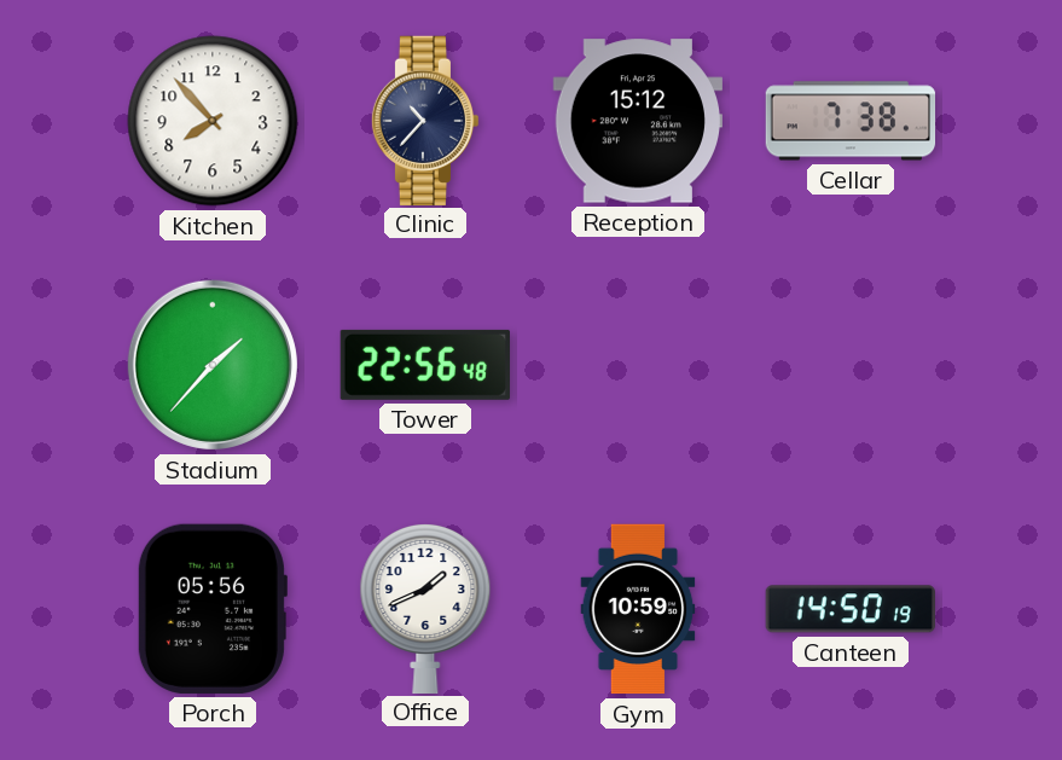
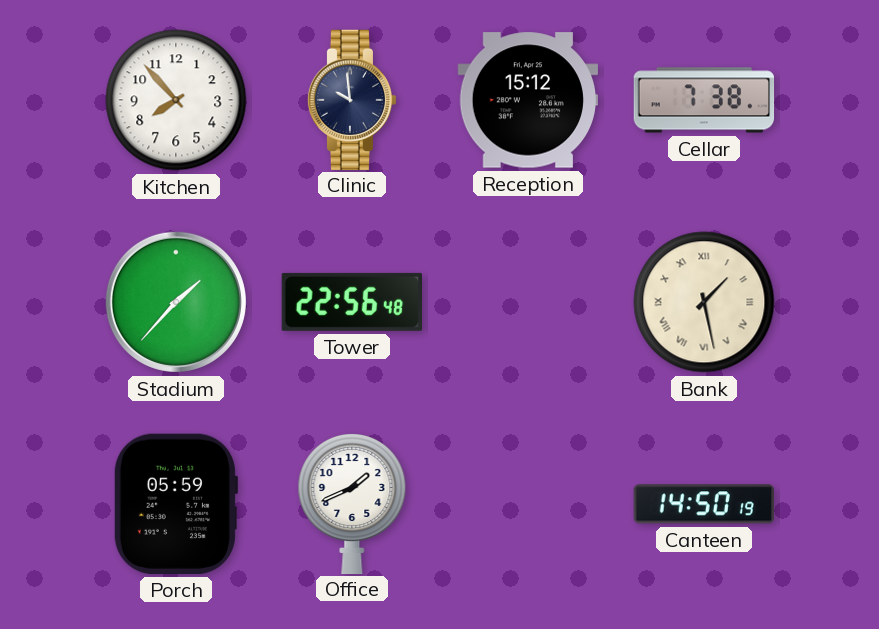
Clinic: 10:37 -> 9:59
Bank: none -> 1:28
Porch: 05:56 -> 05:59
Gym: 10:59 -> none
